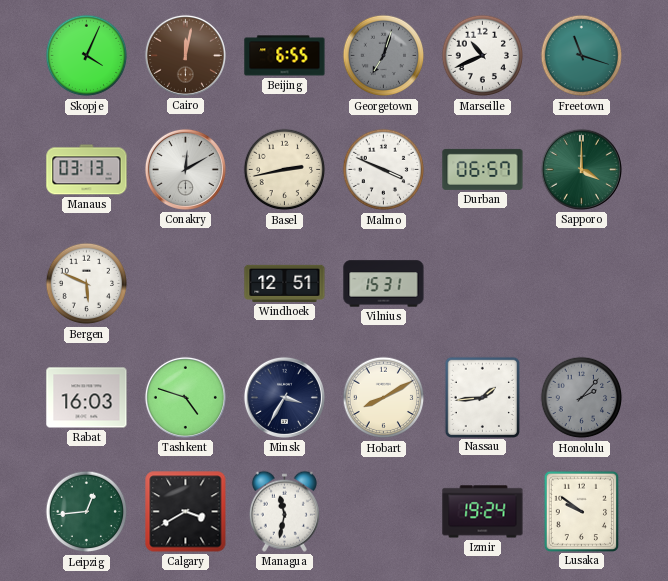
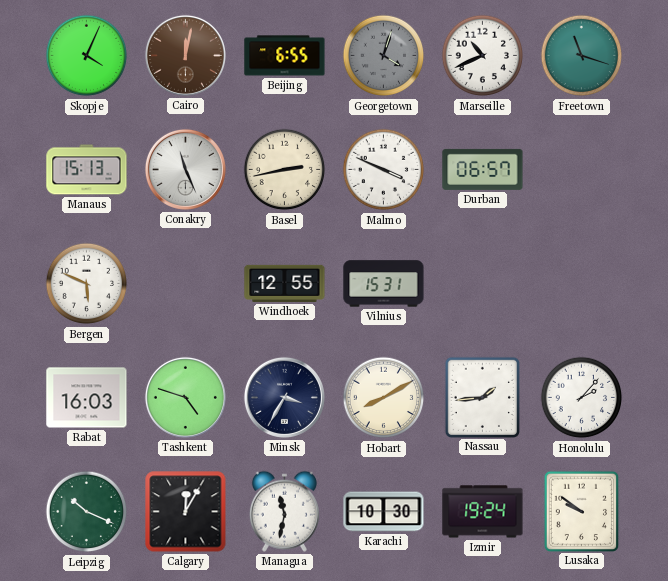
Georgetown: 7:03 -> 4:03
Manaus: 03:13 -> 15:13
Conakry: 12:10 -> 11:26
Sapporo: 4:00 -> none
Windhoek: 12:51 -> 12:55
Honolulu dial: grey -> white
Leipzig: 12:44 -> 10:19
Calgary: 3:40 -> 12:05
Karachi: none -> 10:30
